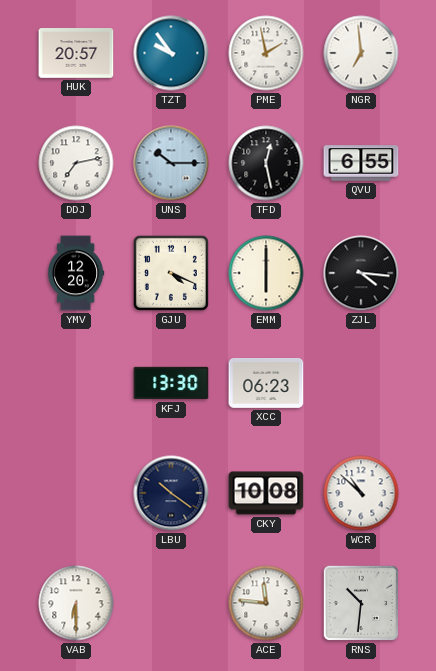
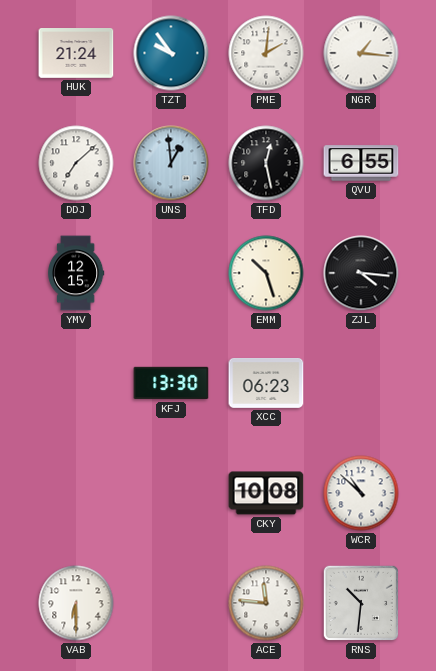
HUK: 20:57 -> 21:24
PME: 1:58 -> 2:01
NGR: 6:59 -> 1:16
DDJ: 7:13 -> 7:08
UNS: 10:15 -> 12:59
YMV: 12:20 -> 12:15
GJU: 4:19 -> none
EMM: 6:00 -> 10:27
LBU: 10:21 -> none
